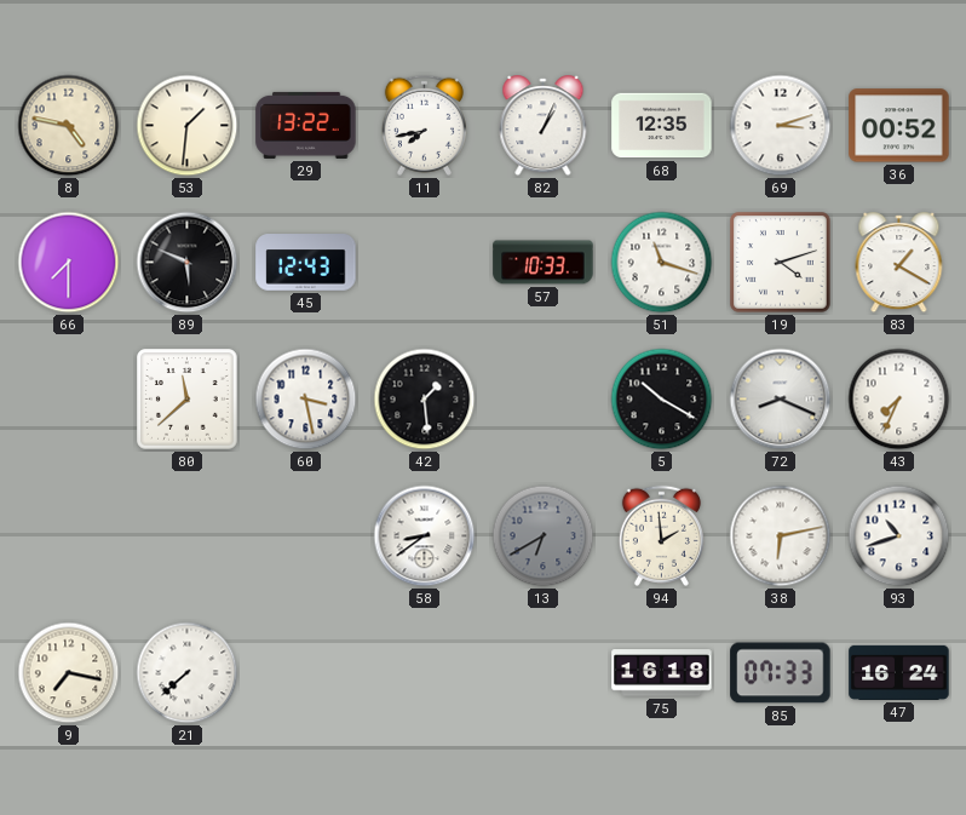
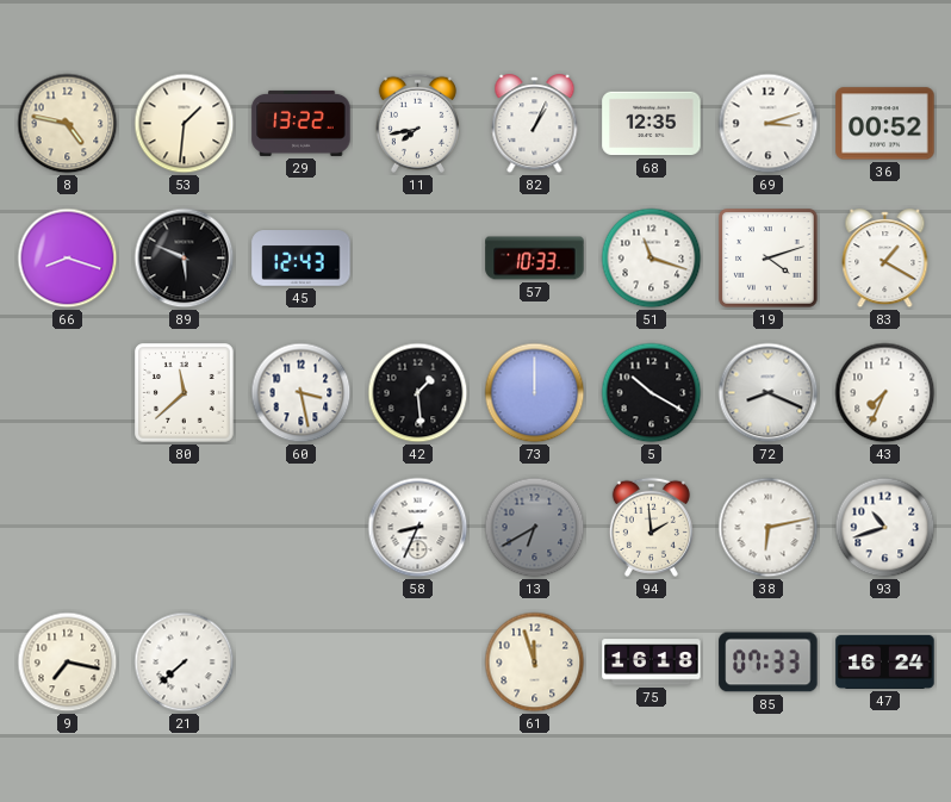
66: 7:30 -> 8:18
73: none -> 12:00
58: 8:39 -> 8:34
61: none -> 11:57
